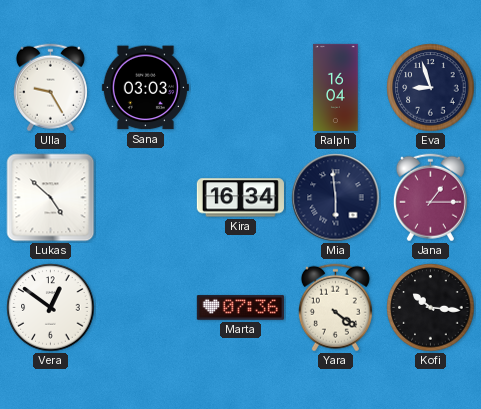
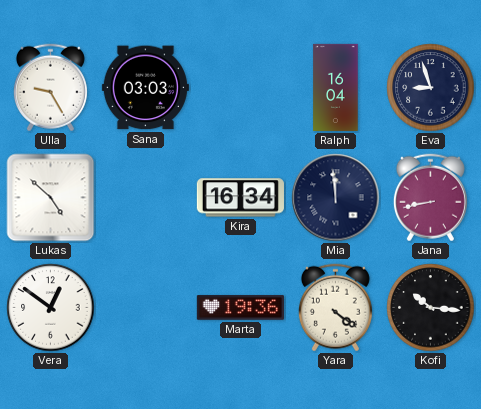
Mia: 5:59 -> 11:59
Jana: 1:15 -> 8:43
Marta: 07:36 -> 19:36
